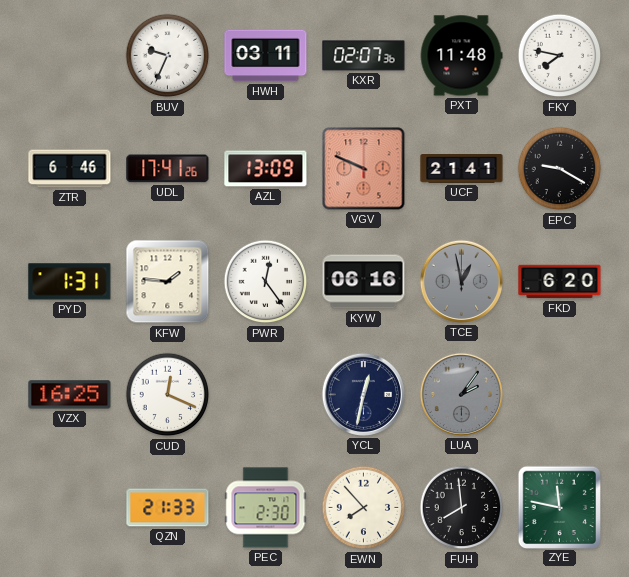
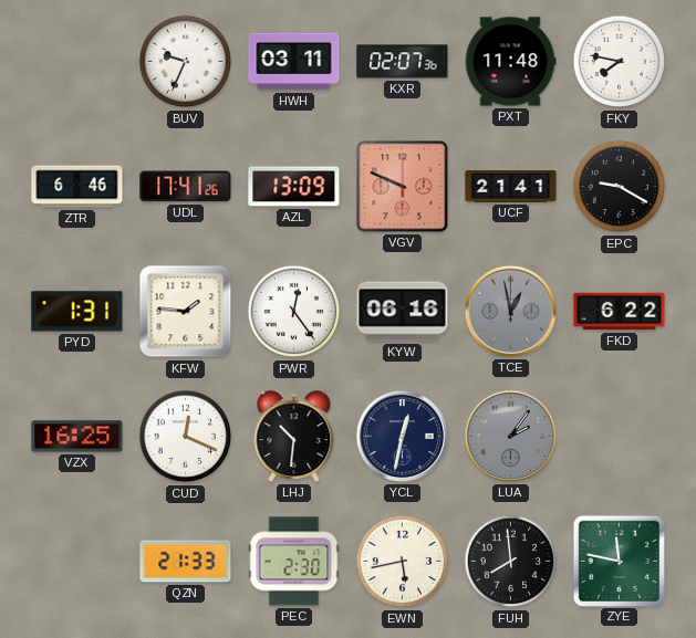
FKD: 6:20 -> 6:22
LHJ: none -> 10:31
EWN: 7:53 -> 5:43
